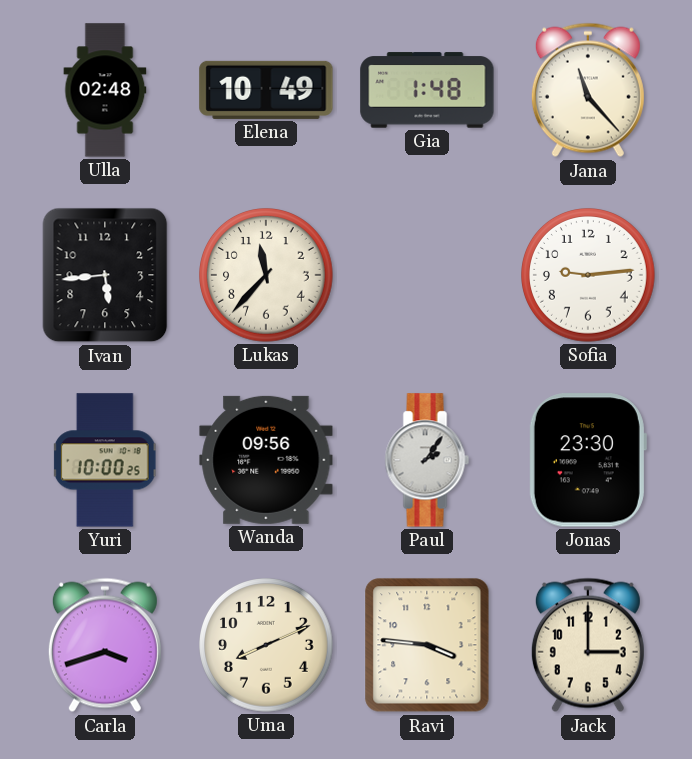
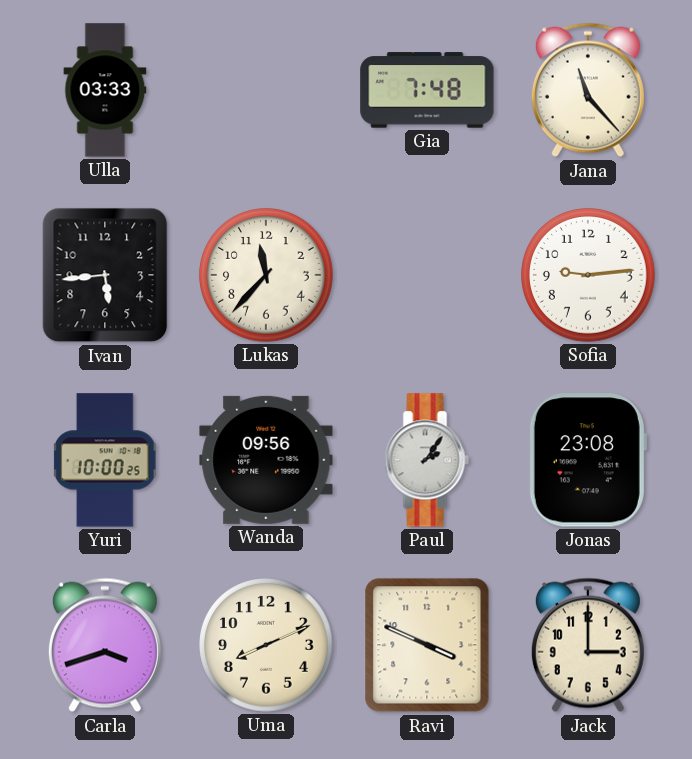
Ulla: 02:48 -> 03:33
Elena: 10:49 -> none
Gia: 1:48 -> 7:48
Jonas: 23:30 -> 23:08
Ravi: 3:46 -> 3:49
